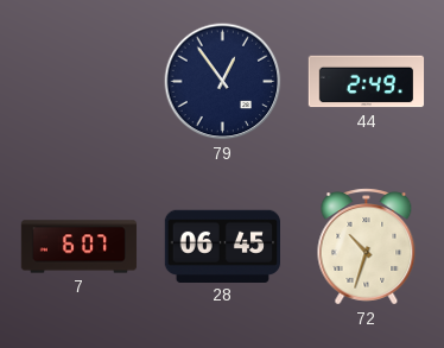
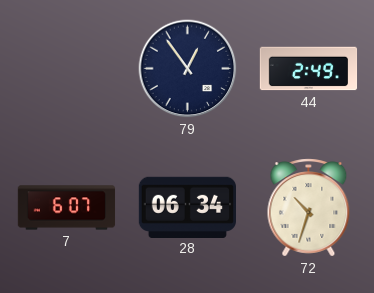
28: 06:45 -> 06:34
